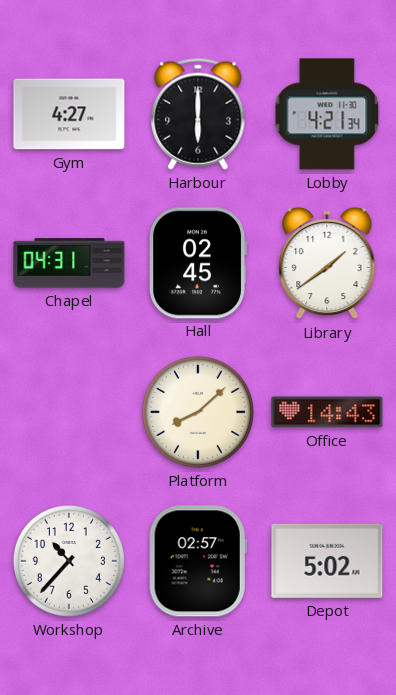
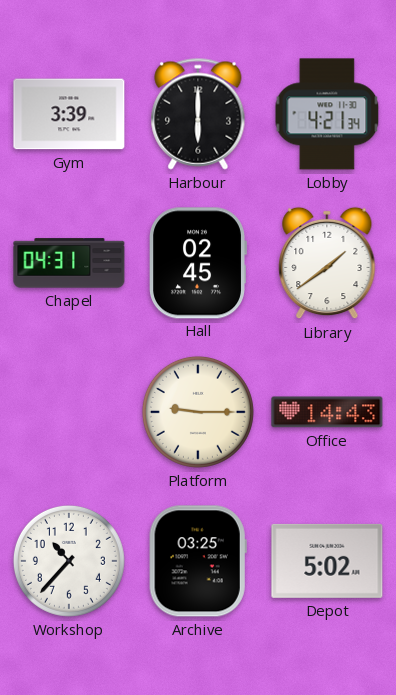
Gym: 4:27 -> 3:39
Platform: 8:08 -> 9:15
Archive: 02:57 -> 03:25
